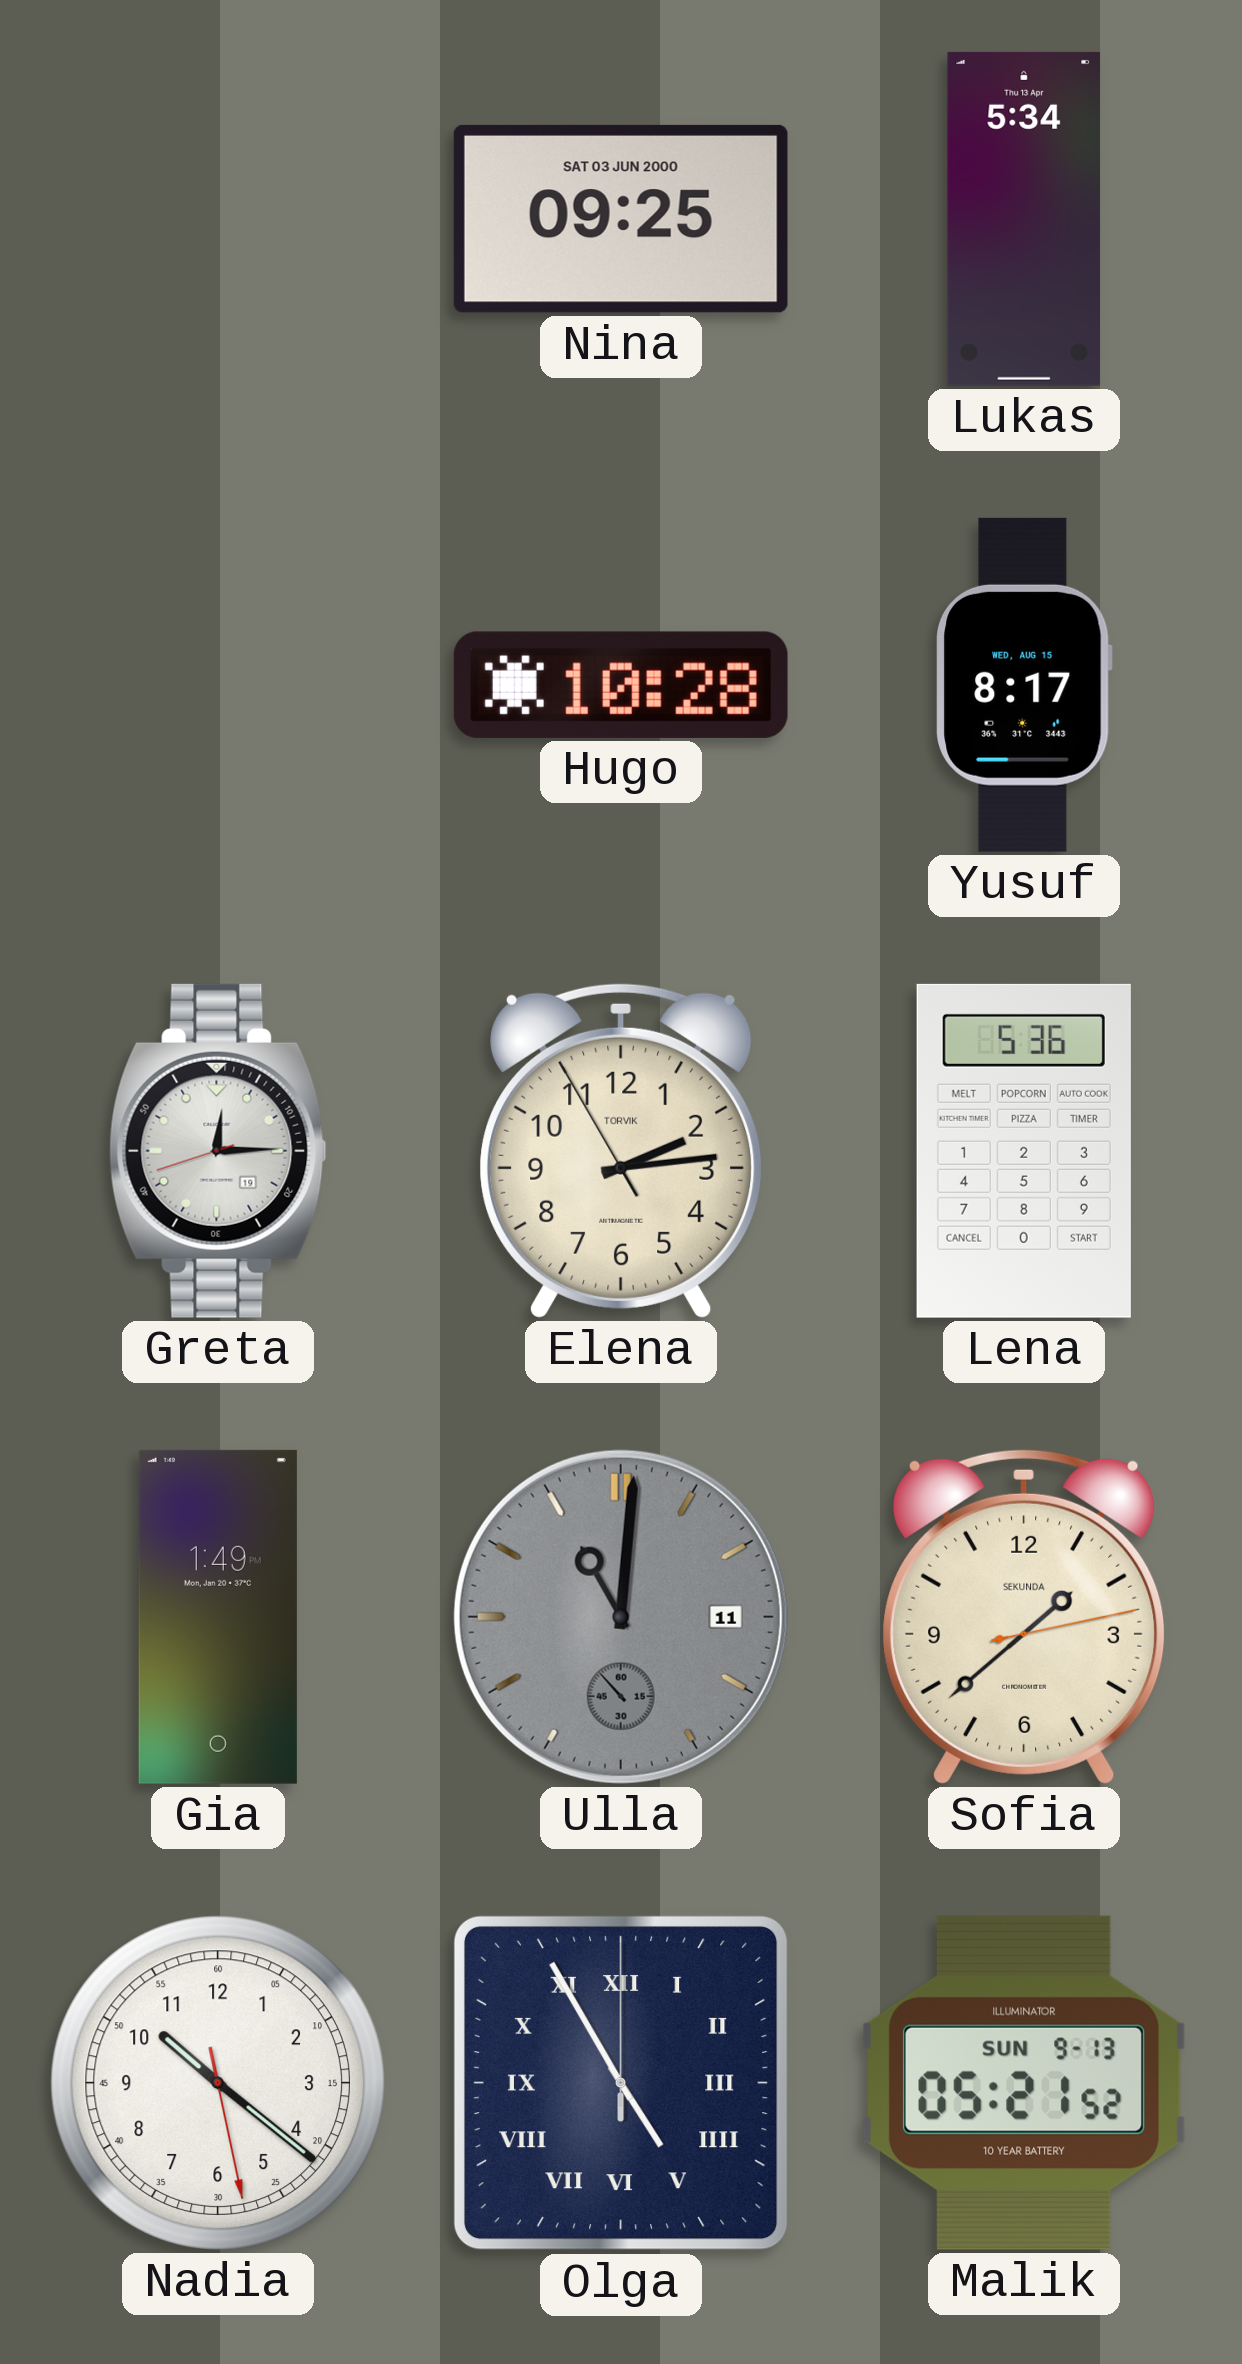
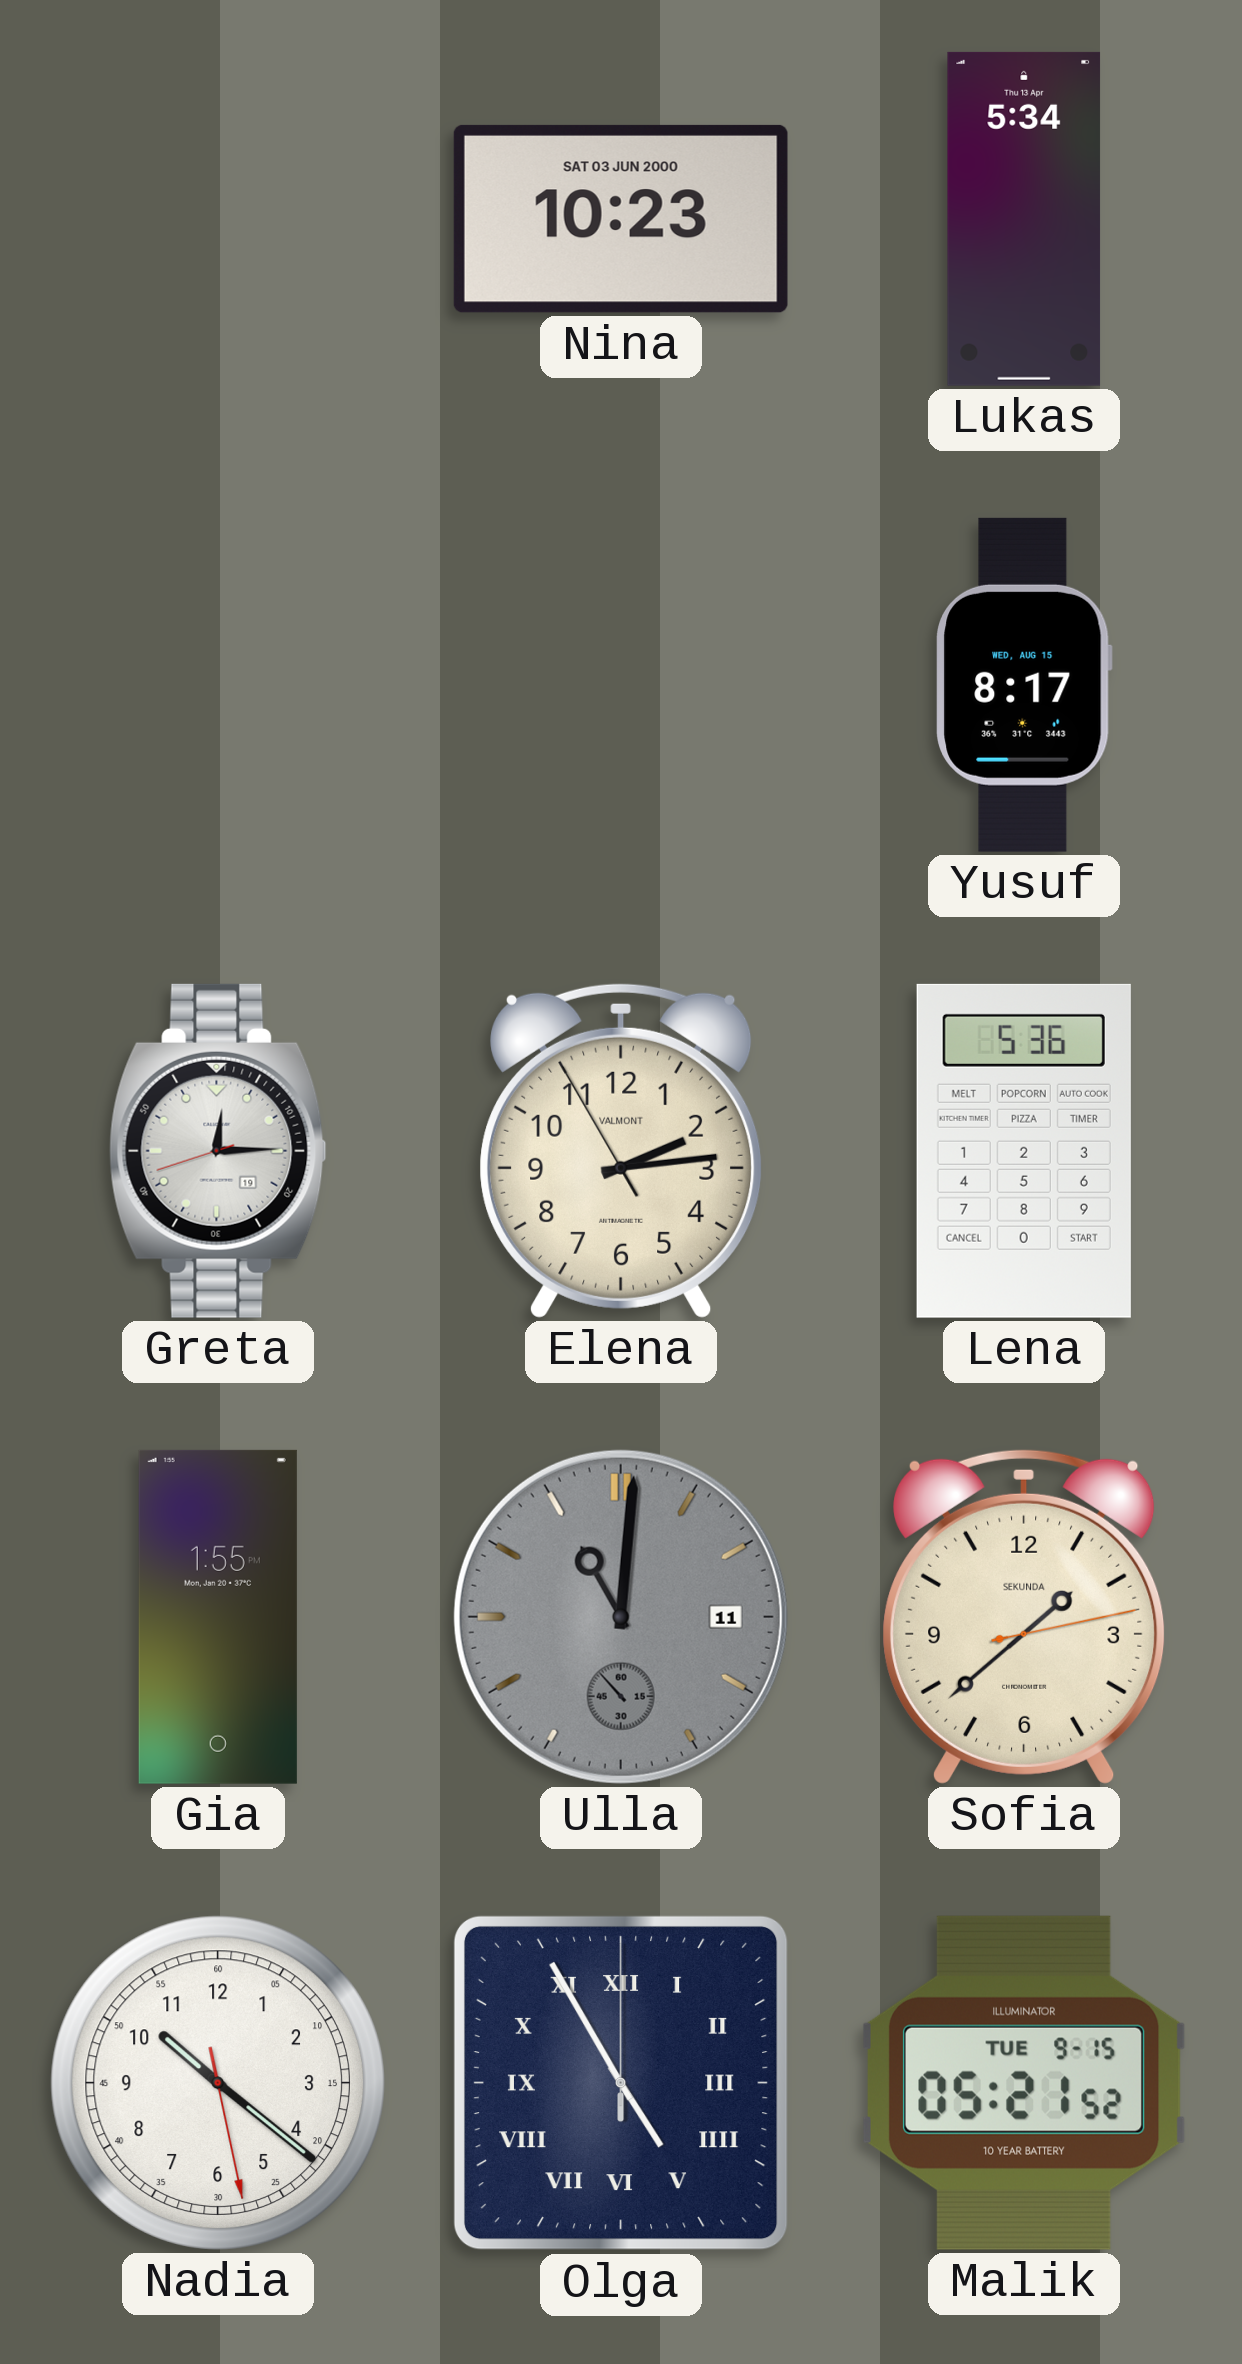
Nina: 09:25 -> 10:23
Hugo: 10:28 -> none
Elena brand: TORVIK -> VALMONT
Gia: 1:49 -> 1:55
Malik date: SUN 9-13 -> TUE 9-15
